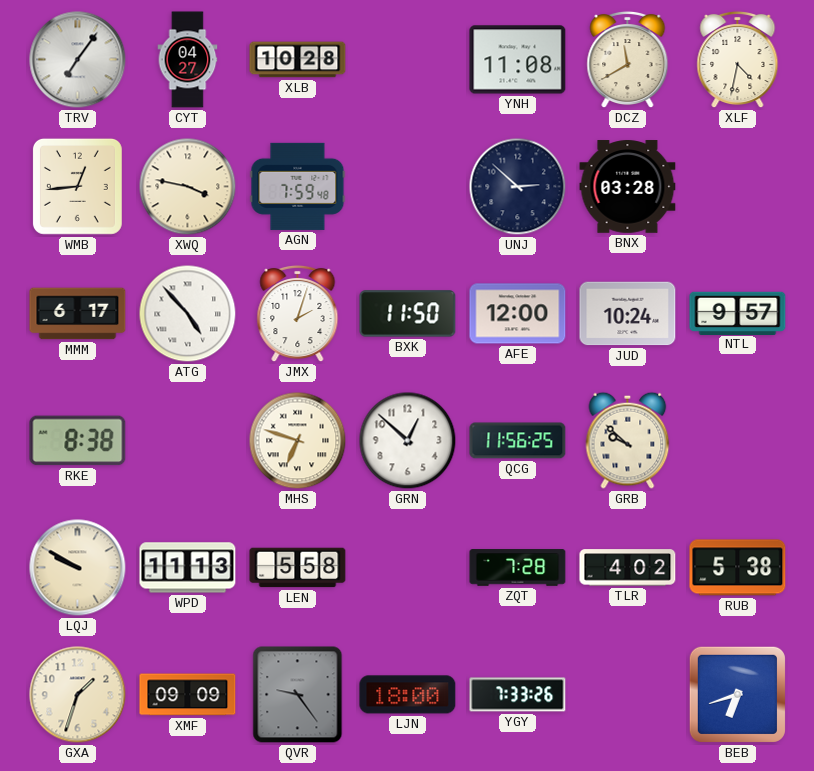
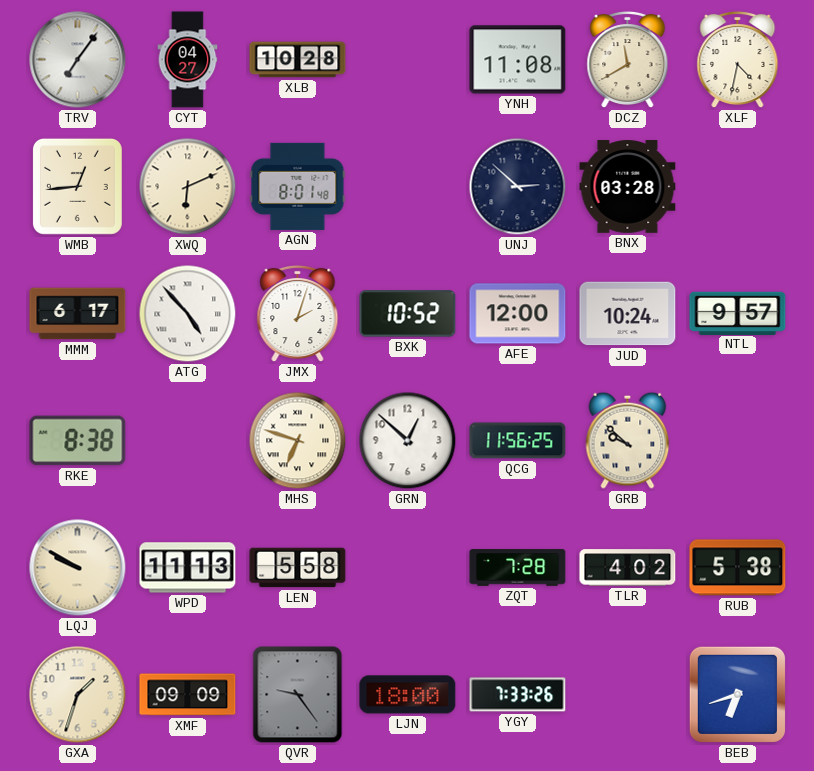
XWQ: 3:47 -> 6:11
AGN: 7:59 -> 8:01
BXK: 11:50 -> 10:52
